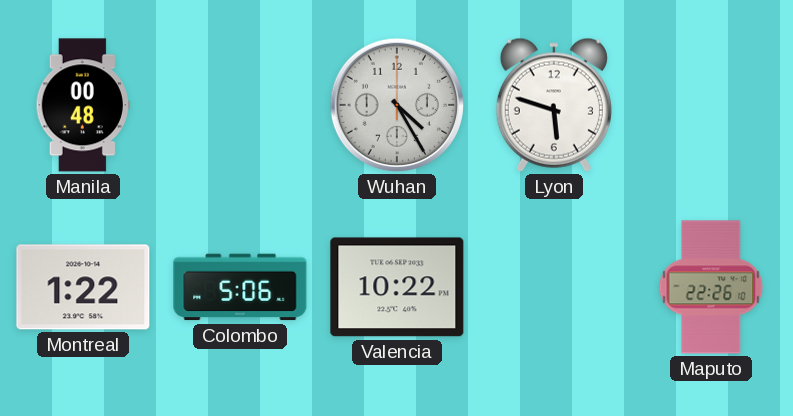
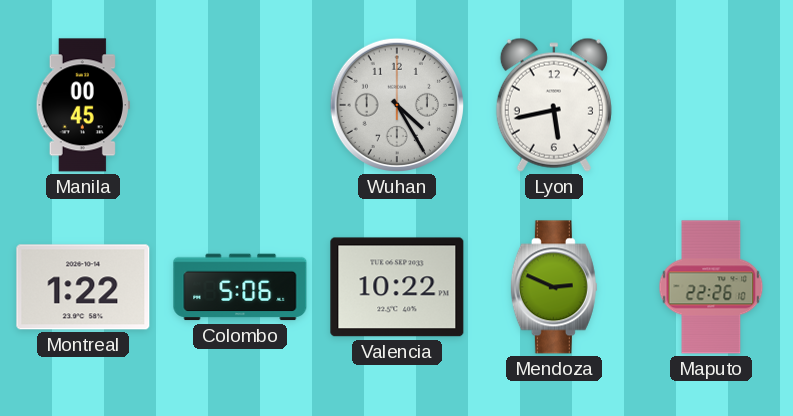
Manila: 00:48 -> 00:45
Lyon: 5:48 -> 5:43
Mendoza: none -> 2:49
